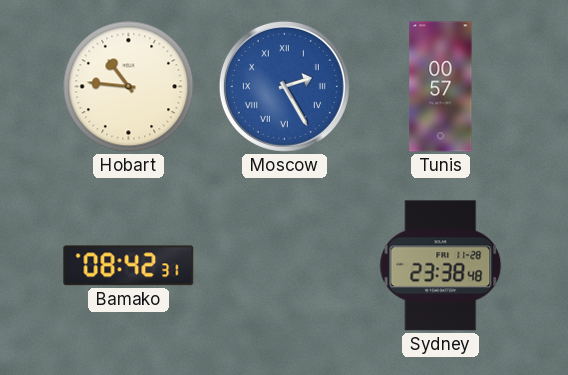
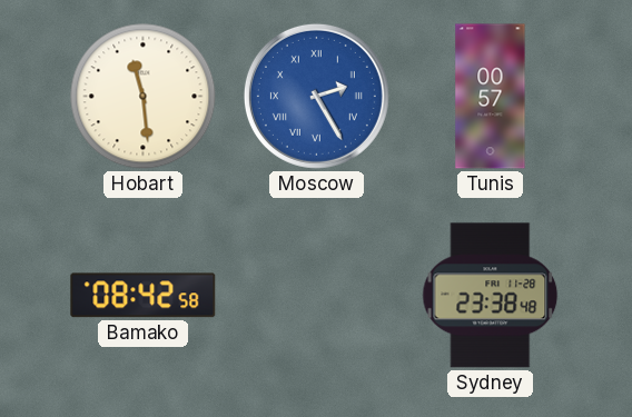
Hobart: 10:46 -> 11:29
Bamako: 08:42:31 -> 08:42:58
